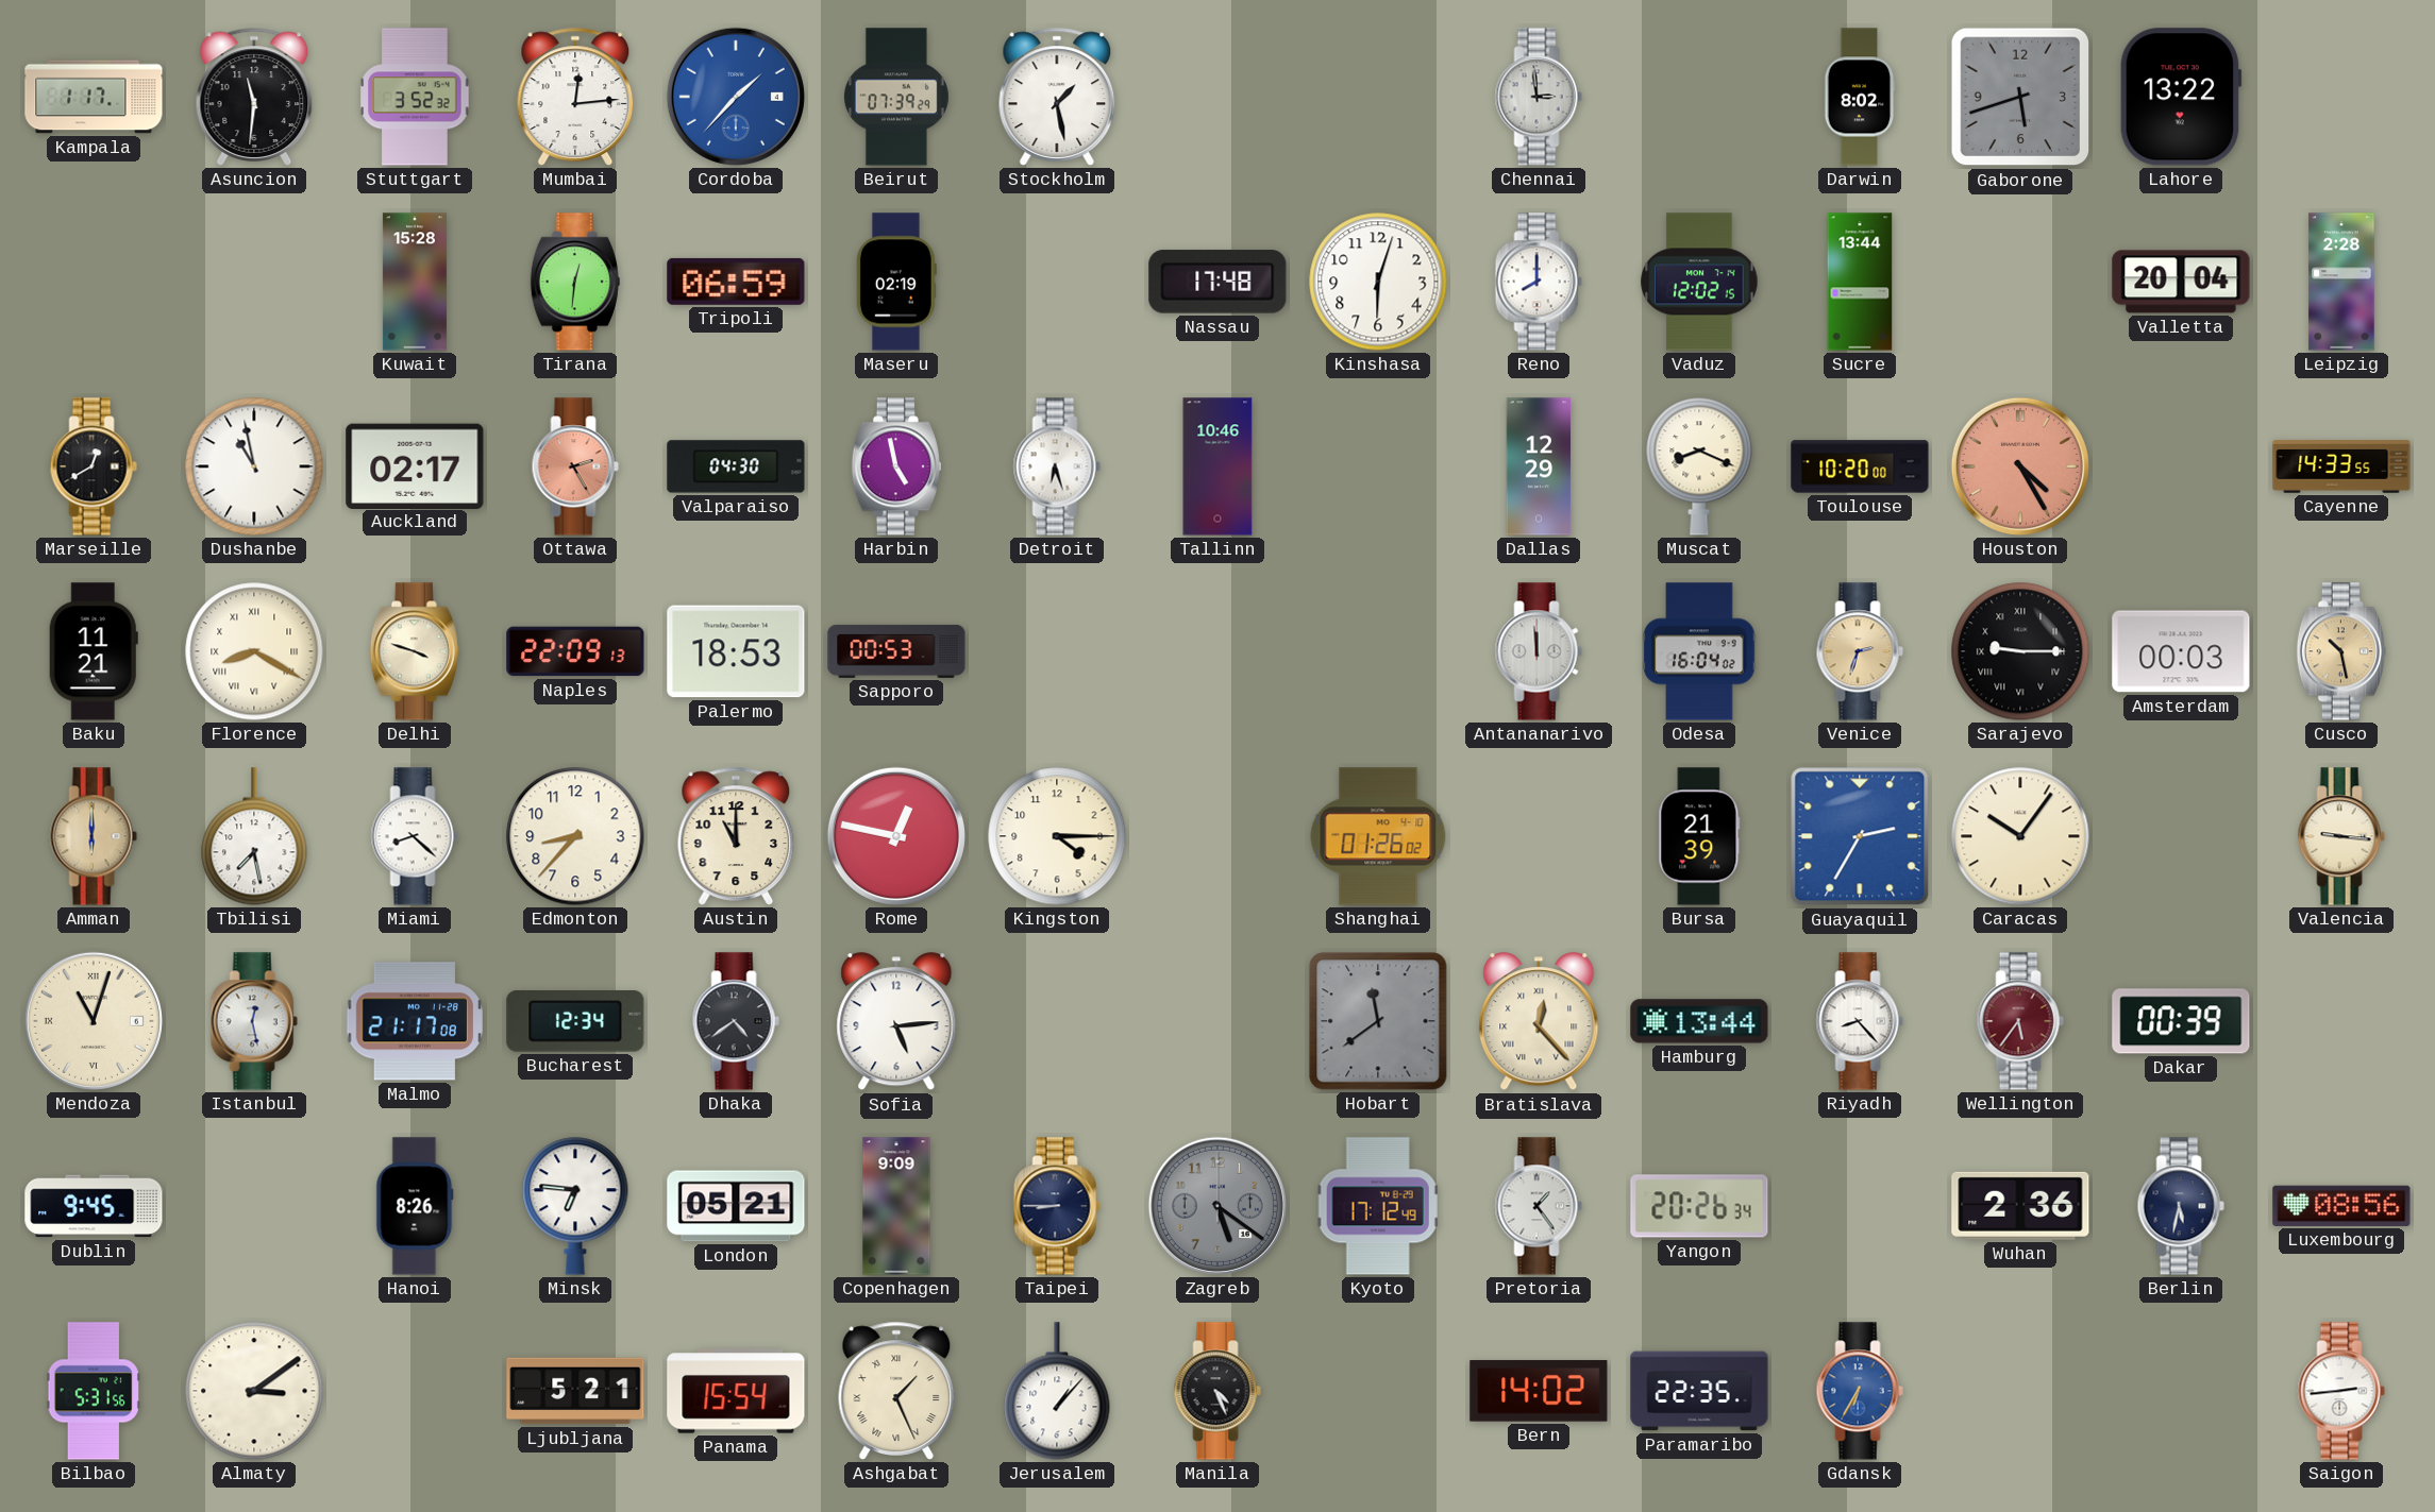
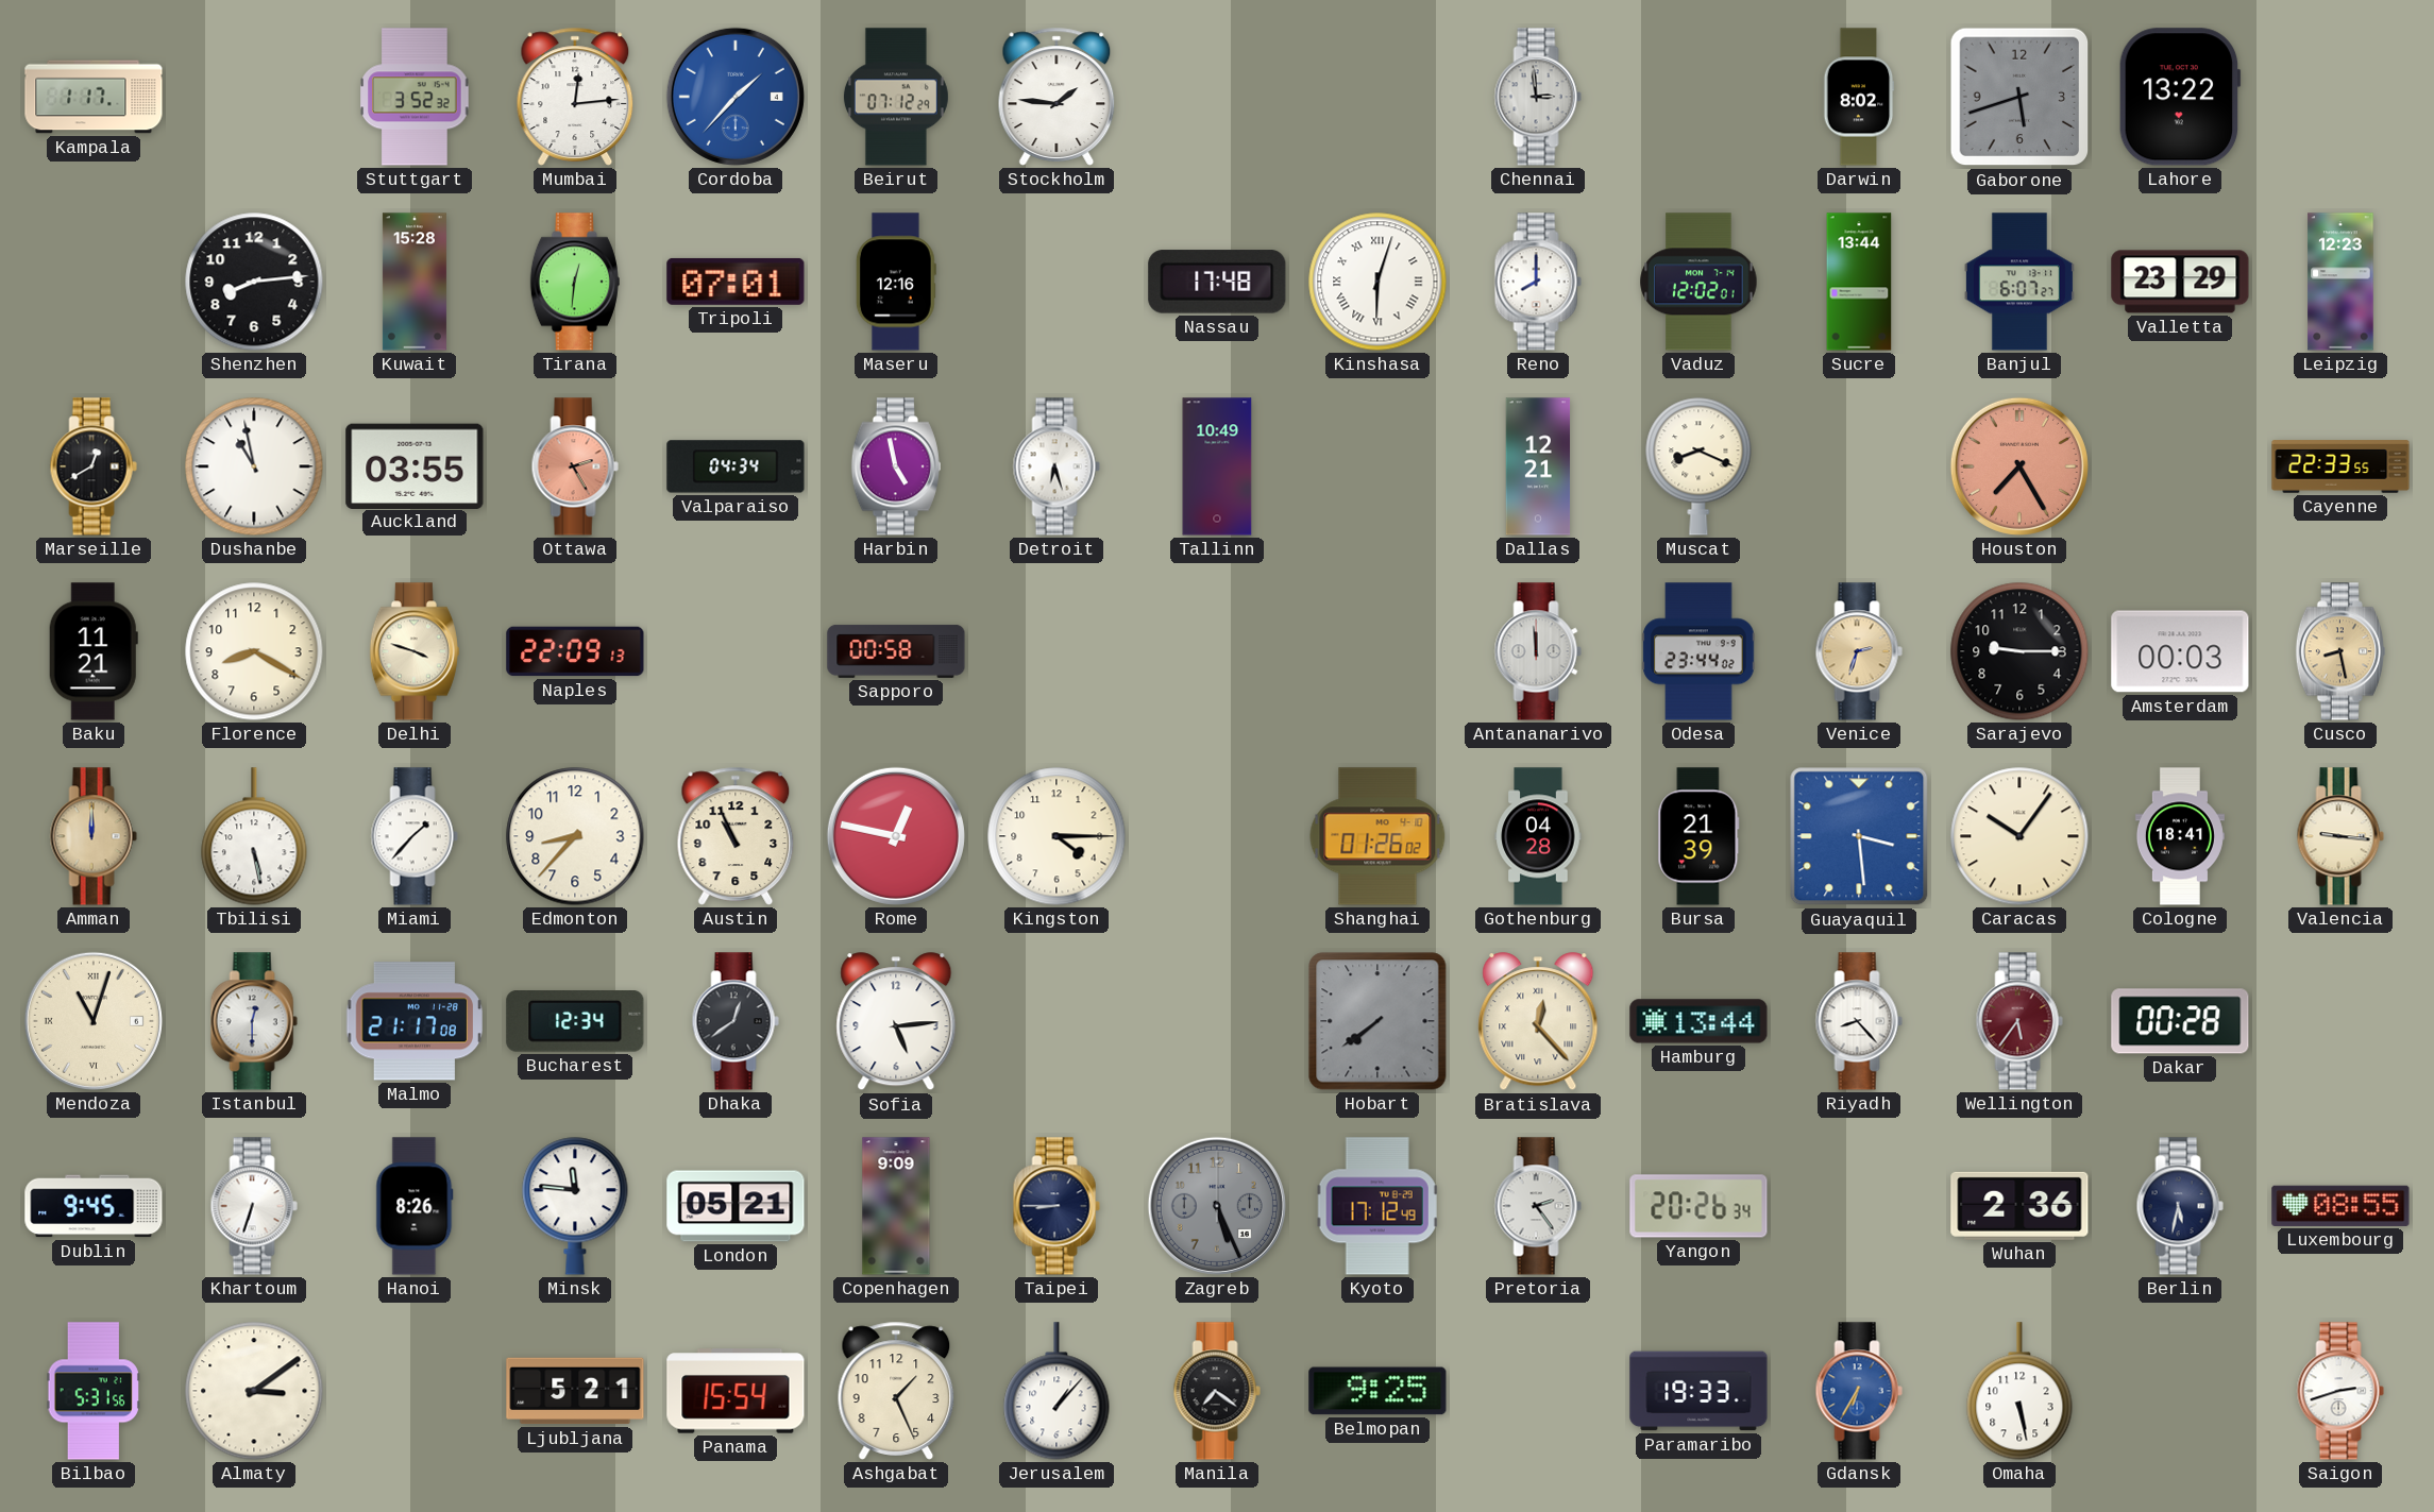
Asuncion: 11:31 -> none
Beirut: 07:39 -> 07:12
Stockholm: 1:28 -> 1:46
Shenzhen: none -> 8:14
Tripoli: 06:59 -> 07:01
Maseru: 02:19 -> 12:16
Kinshasa numerals: Arabic -> Roman
Vaduz: 12:02:15 -> 12:02:01
Banjul: none -> 6:07
Valletta: 20:04 -> 23:29
Leipzig: 2:28 -> 12:23
Auckland: 02:17 -> 03:55
Valparaiso: 04:30 -> 04:34
Tallinn: 10:46 -> 10:49
Dallas: 12:29 -> 12:21
Toulouse: 10:20 -> none
Houston: 4:25 -> 7:25
Cayenne: 14:33 -> 22:33
Florence numerals: Roman -> Arabic
Palermo: 18:53 -> none
Sapporo: 00:53 -> 00:58
Odesa: 16:04 -> 23:44
Sarajevo numerals: Roman -> Arabic
Cusco: 10:28 -> 8:28
Amman: 6:00 -> 12:00
Tbilisi: 7:28 -> 5:28
Miami: 8:22 -> 1:37
Austin: 11:00 -> 10:56
Gothenburg: none -> 04:28
Guayaquil: 2:35 -> 3:29
Cologne: none -> 18:41
Istanbul: 12:28 -> 12:30
Dhaka: 4:39 -> 12:39
Hobart: 11:39 -> 7:39
Dakar: 00:39 -> 00:28
Khartoum: none -> 6:33
Minsk: 6:46 -> 11:46
Zagreb: 5:21 -> 5:26
Pretoria: 1:24 -> 2:24
Luxembourg: 08:56 -> 08:55
Ashgabat numerals: Roman -> Arabic
Manila: 4:26 -> 7:21
Belmopan: none -> 9:25
Bern: 14:02 -> none
Paramaribo: 22:35 -> 19:33
Omaha: none -> 5:28
Saigon: 2:44 -> 2:42
